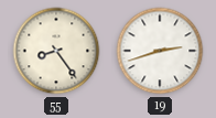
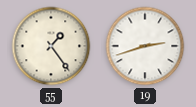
55: 8:24 -> 1:24
